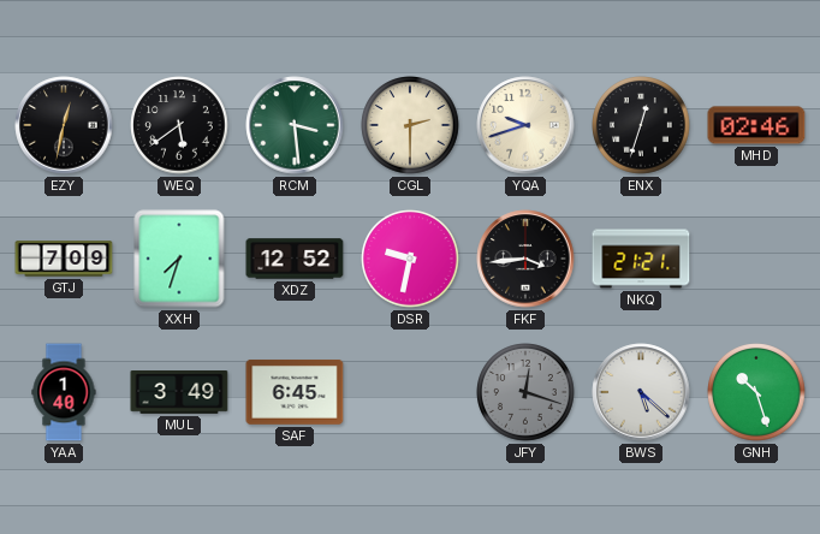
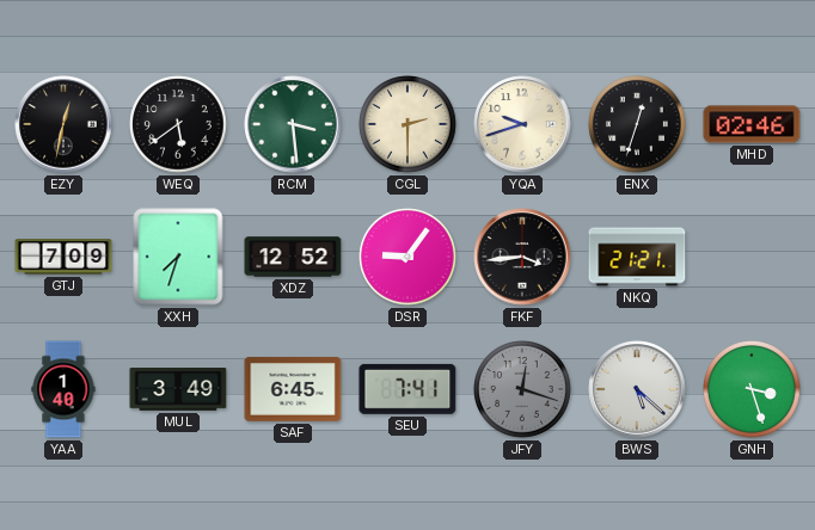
DSR: 9:32 -> 9:06
SEU: none -> 7:41
GNH: 10:27 -> 3:27
